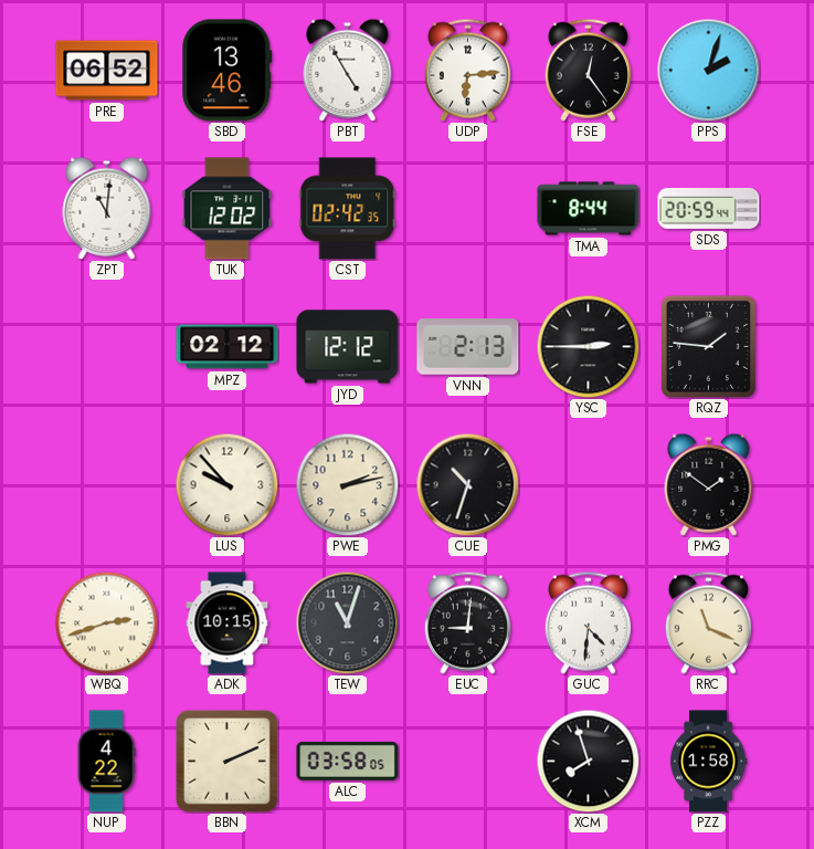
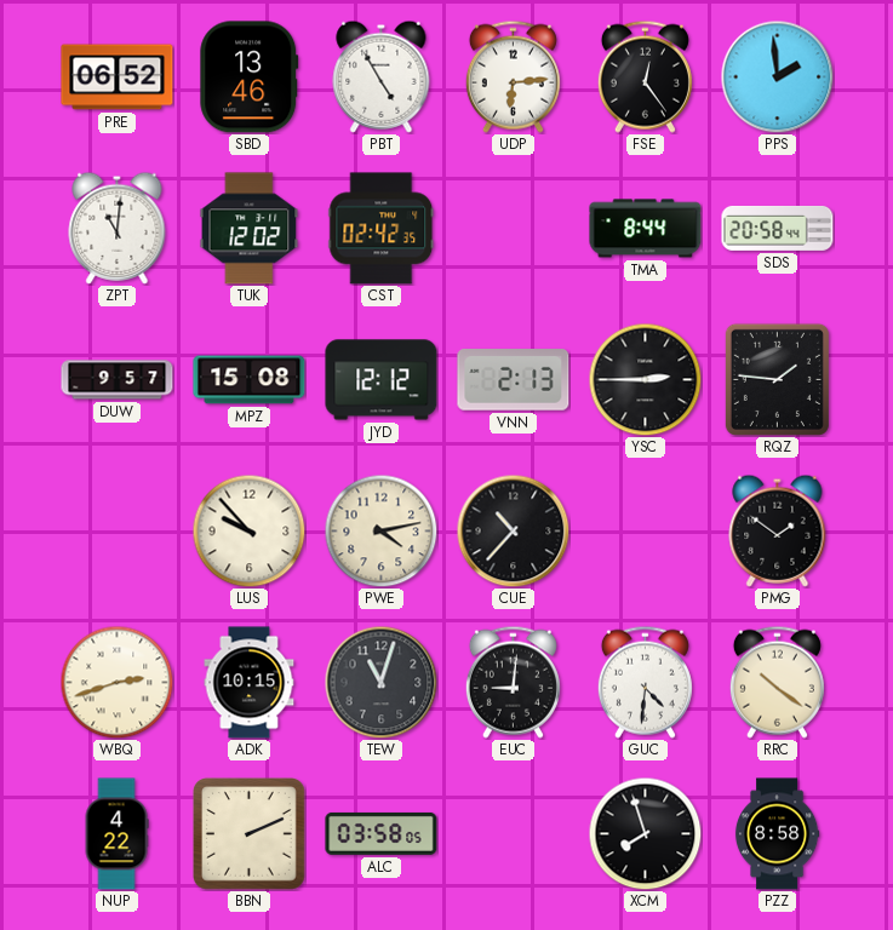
PPS: 2:03 -> 1:59
SDS: 20:59 -> 20:58
DUW: none -> 9:57
MPZ: 02:12 -> 15:08
PWE: 2:13 -> 4:13
CUE: 10:33 -> 10:37
RRC: 11:19 -> 10:21
PZZ: 1:58 -> 8:58
